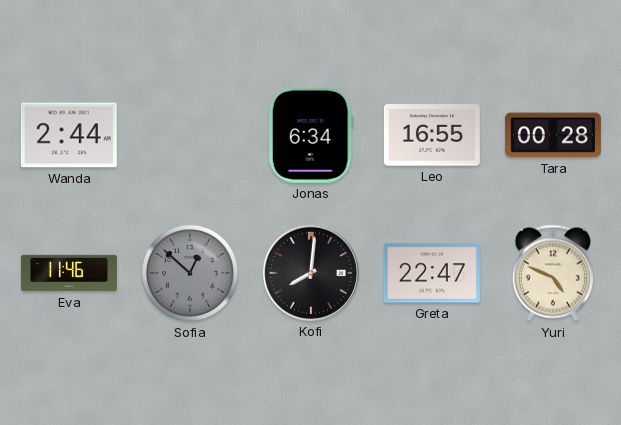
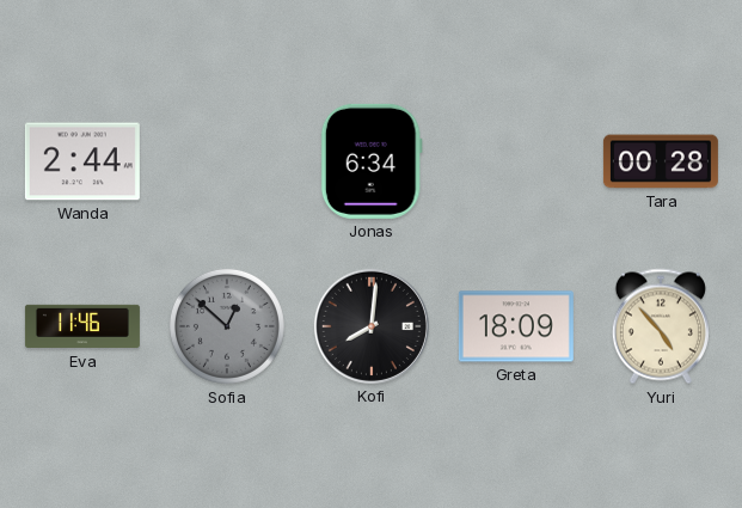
Leo: 16:55 -> none
Greta: 22:47 -> 18:09
Yuri: 4:49 -> 4:53
